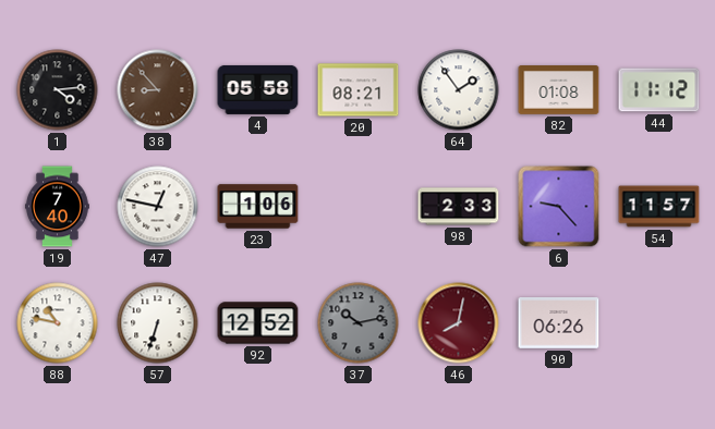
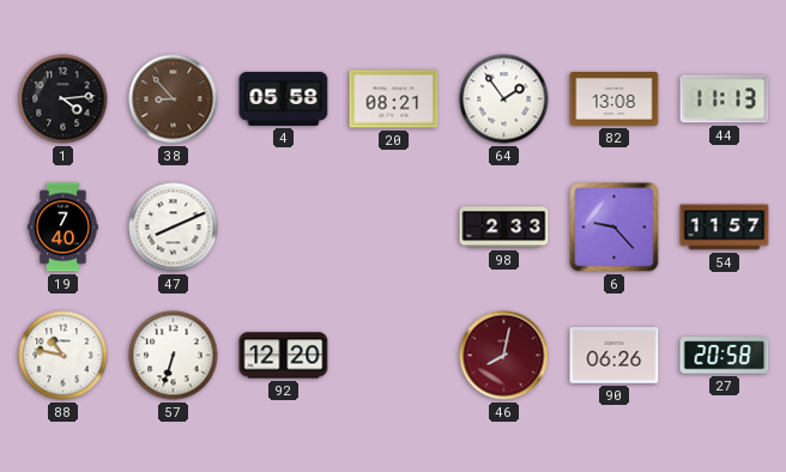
82: 01:08 -> 13:08
44: 11:12 -> 11:13
47: 12:47 -> 8:11
23: 1:06 -> none
92: 12:52 -> 12:20
37: 10:13 -> none
27: none -> 20:58
